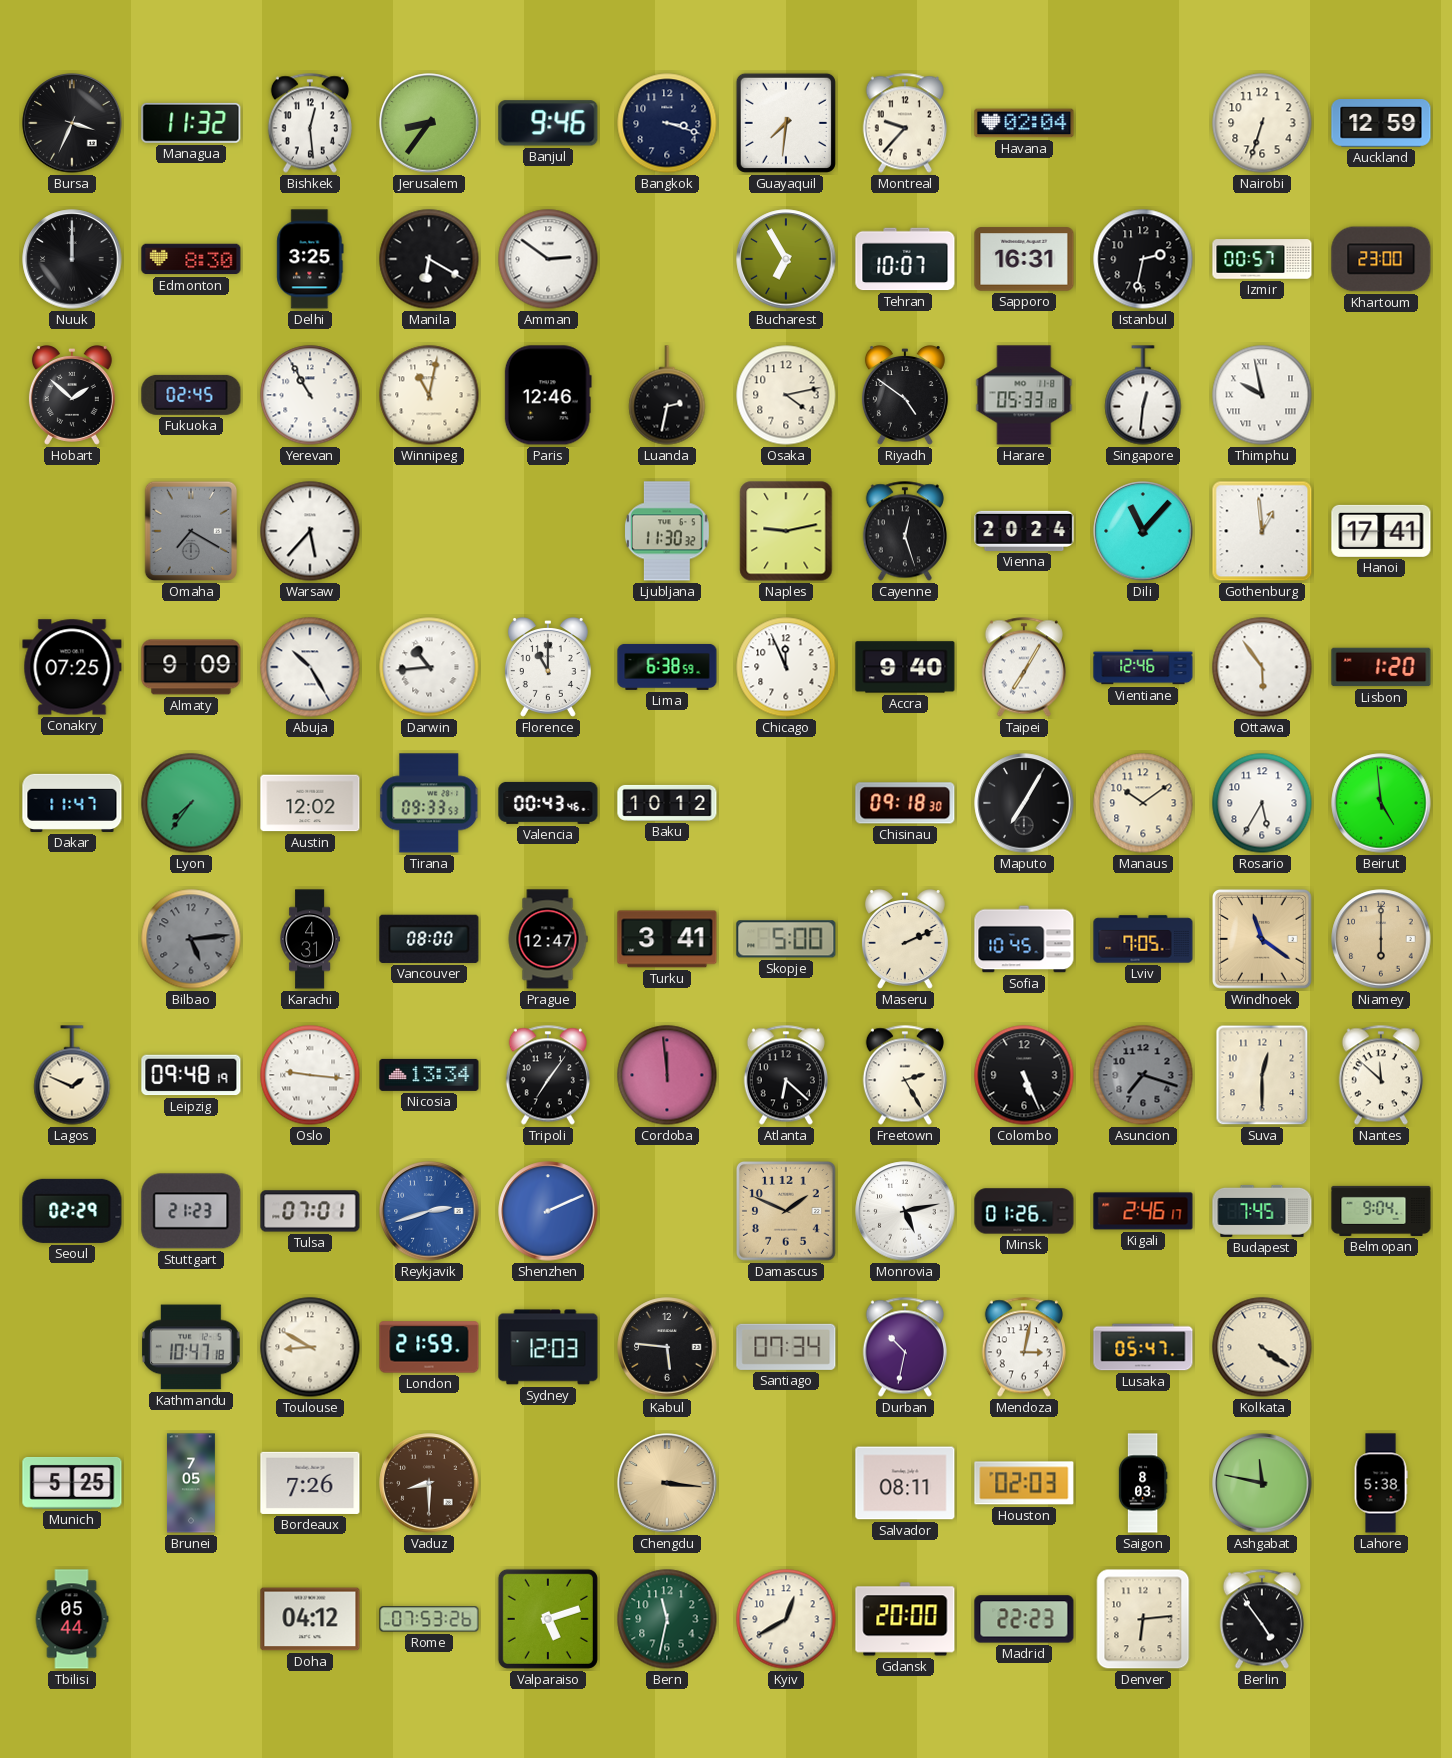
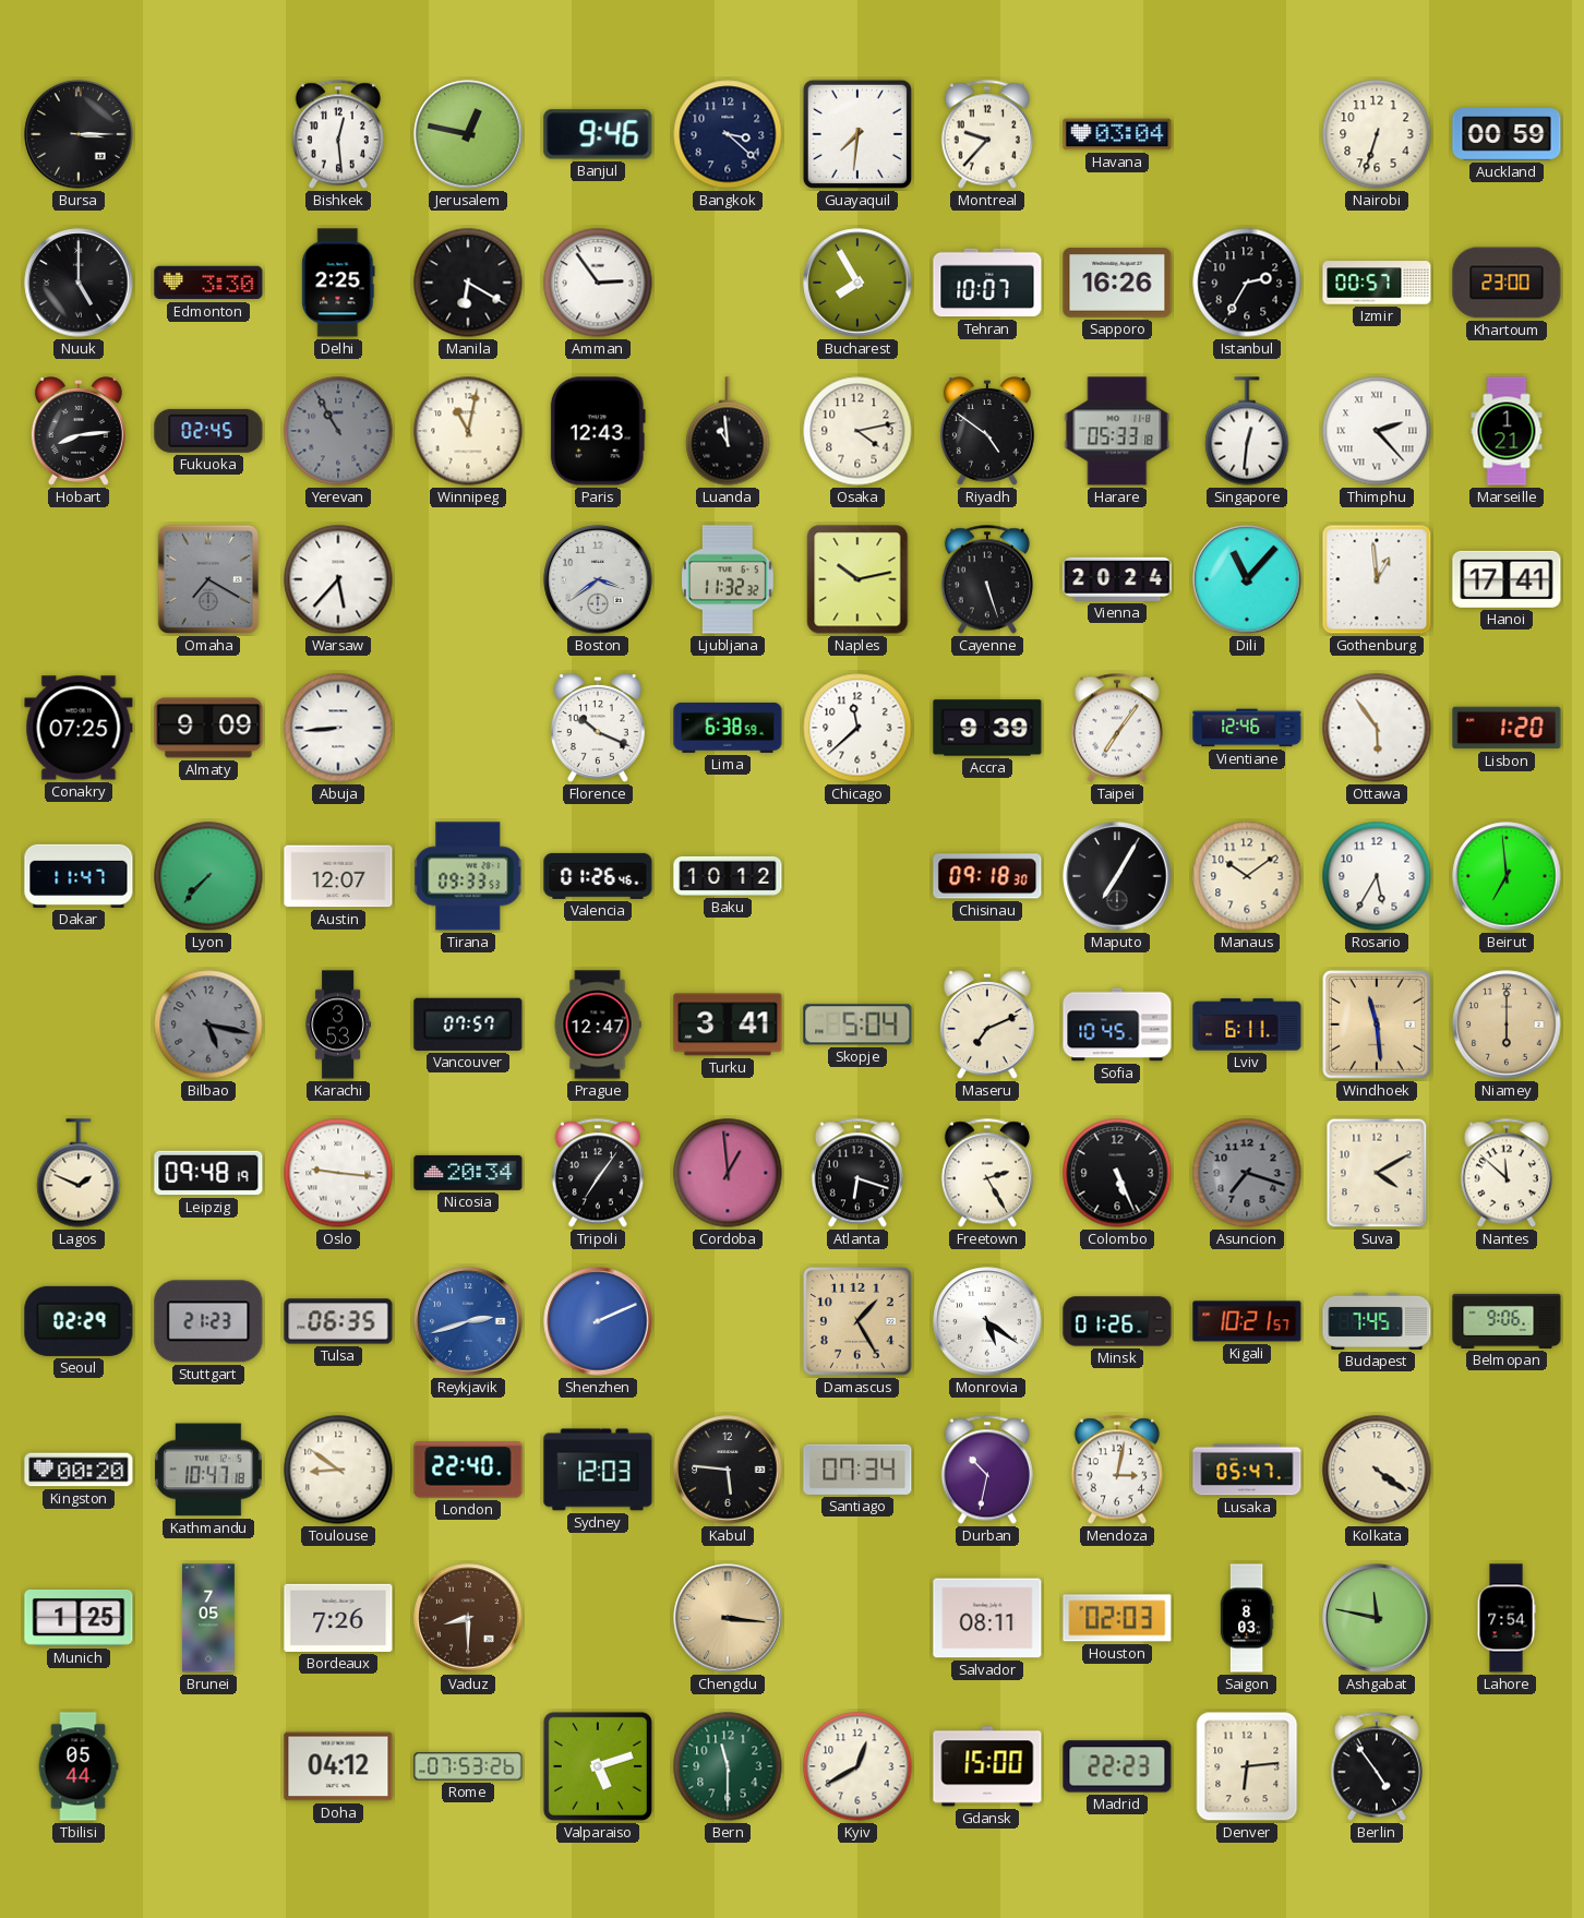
Bursa: 3:34 -> 3:15
Managua: 11:32 -> none
Jerusalem: 8:36 -> 12:47
Bangkok: 3:18 -> 3:22
Havana: 02:04 -> 03:04
Auckland: 12:59 -> 00:59
Nuuk: 12:00 -> 5:00
Edmonton: 8:30 -> 3:30
Delhi: 3:25 -> 2:25
Amman: 2:51 -> 2:54
Bucharest: 6:55 -> 7:55
Sapporo: 16:31 -> 16:26
Istanbul: 2:32 -> 2:35
Hobart: 1:52 -> 8:14
Yerevan dial: white -> grey
Paris: 12:46 -> 12:43
Luanda: 2:32 -> 10:59
Thimphu: 9:58 -> 2:23
Marseille: none -> 1:21
Boston: none -> 3:39
Ljubljana: 11:30 -> 11:32
Naples: 9:13 -> 10:13
Cayenne: 12:27 -> 5:27
Abuja: 10:25 -> 8:44
Darwin: 10:44 -> none
Florence: 11:00 -> 10:19
Chicago: 11:56 -> 11:38
Accra: 9:40 -> 9:39
Taipei: 7:05 -> 7:06
Lyon: 7:36 -> 7:37
Austin: 12:02 -> 12:07
Valencia: 00:43 -> 01:26
Beirut: 4:59 -> 6:59
Bilbao: 5:14 -> 5:17
Karachi: 4:31 -> 3:53
Vancouver: 08:00 -> 07:57
Skopje: 5:00 -> 5:04
Maseru: 2:11 -> 7:11
Lviv: 7:05 -> 6:11
Windhoek: 11:21 -> 11:29
Nicosia: 13:34 -> 20:34
Cordoba: 11:59 -> 12:59
Atlanta: 6:22 -> 6:18
Suva: 12:30 -> 4:10
Tulsa: 07:01 -> 06:35
Damascus: 1:49 -> 1:25
Monrovia: 5:13 -> 5:21
Kigali: 2:46 -> 10:21
Belmopan: 9:04 -> 9:06
Kingston: none -> 00:20
Toulouse: 8:50 -> 8:51
London: 21:59 -> 22:40
Munich: 5:25 -> 1:25
Lahore: 5:38 -> 7:54
Bern: 11:32 -> 11:30
Gdansk: 20:00 -> 15:00
